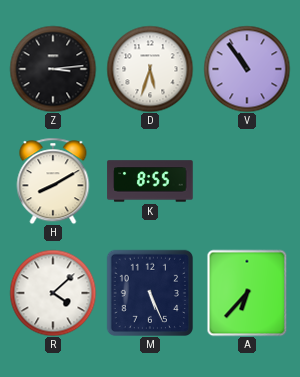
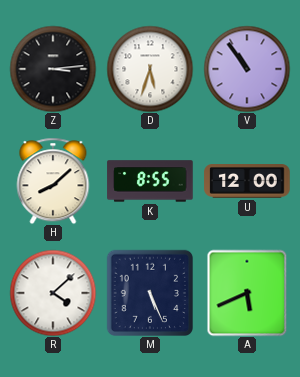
H: 8:10 -> 8:08
U: none -> 12:00
A: 6:37 -> 5:41
